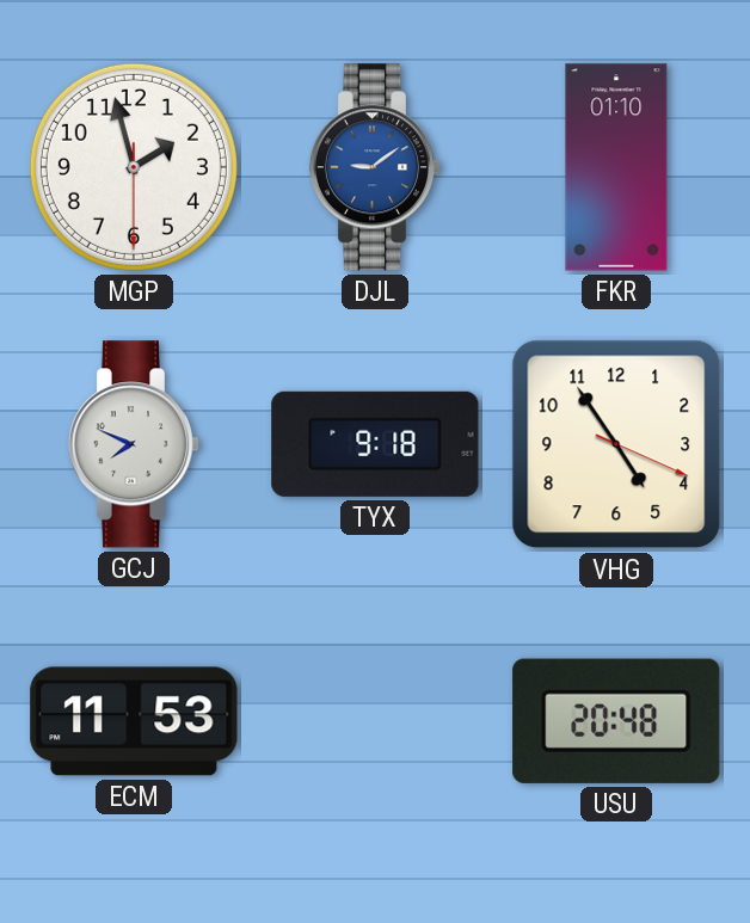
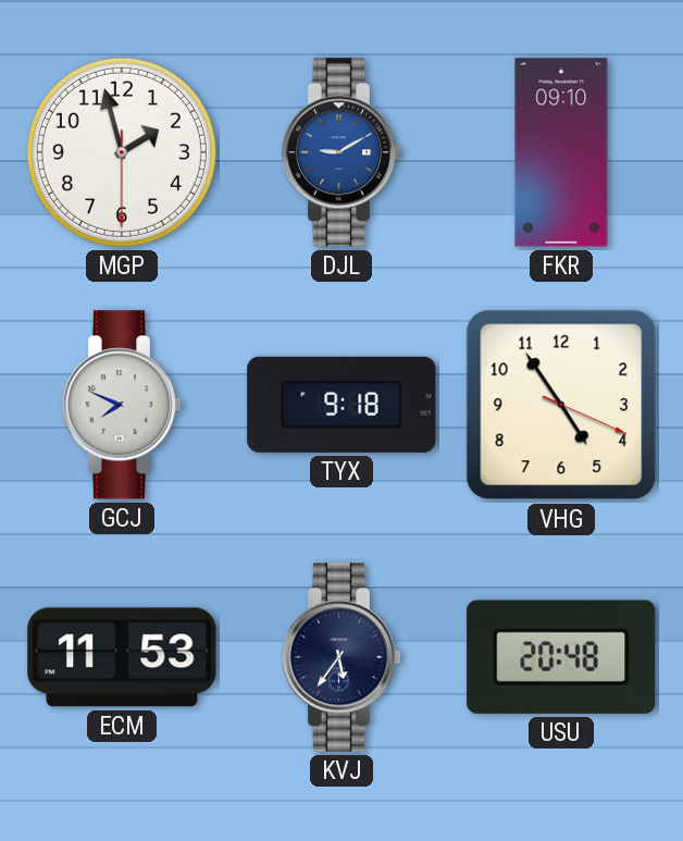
DJL: 9:09 -> 9:10
FKR: 01:10 -> 09:10
KVJ: none -> 5:36
